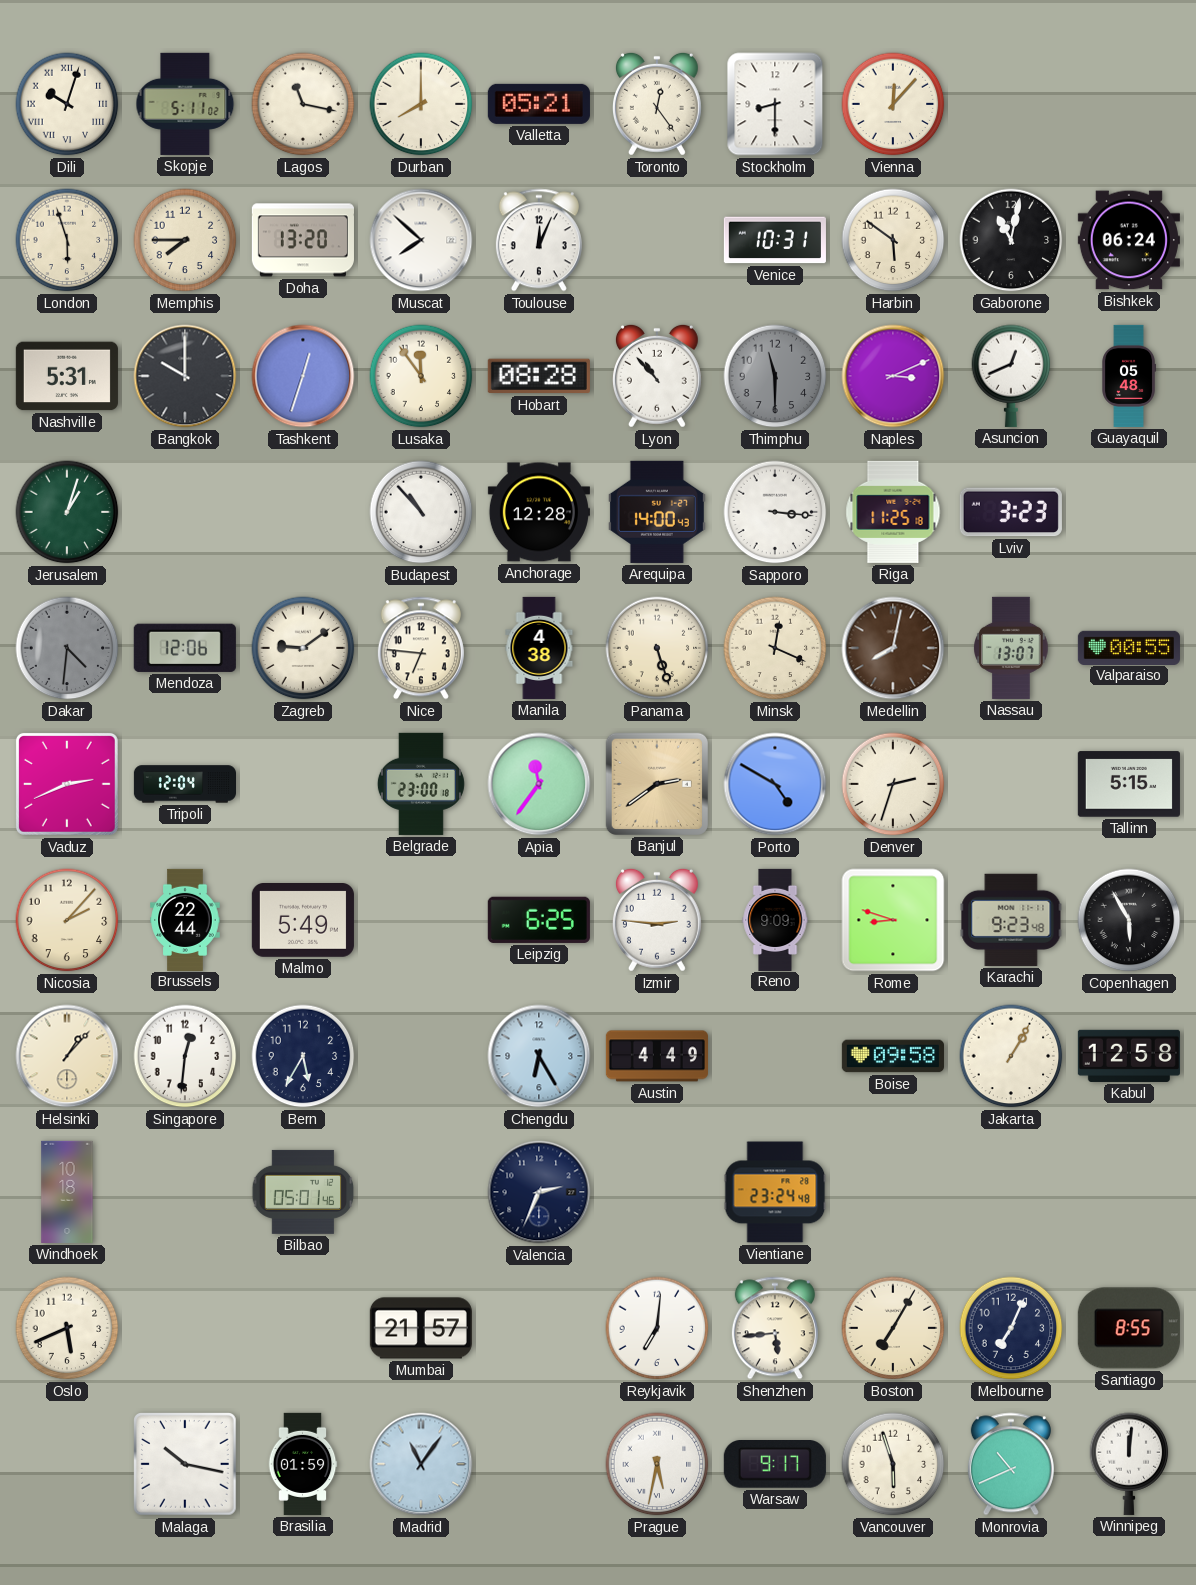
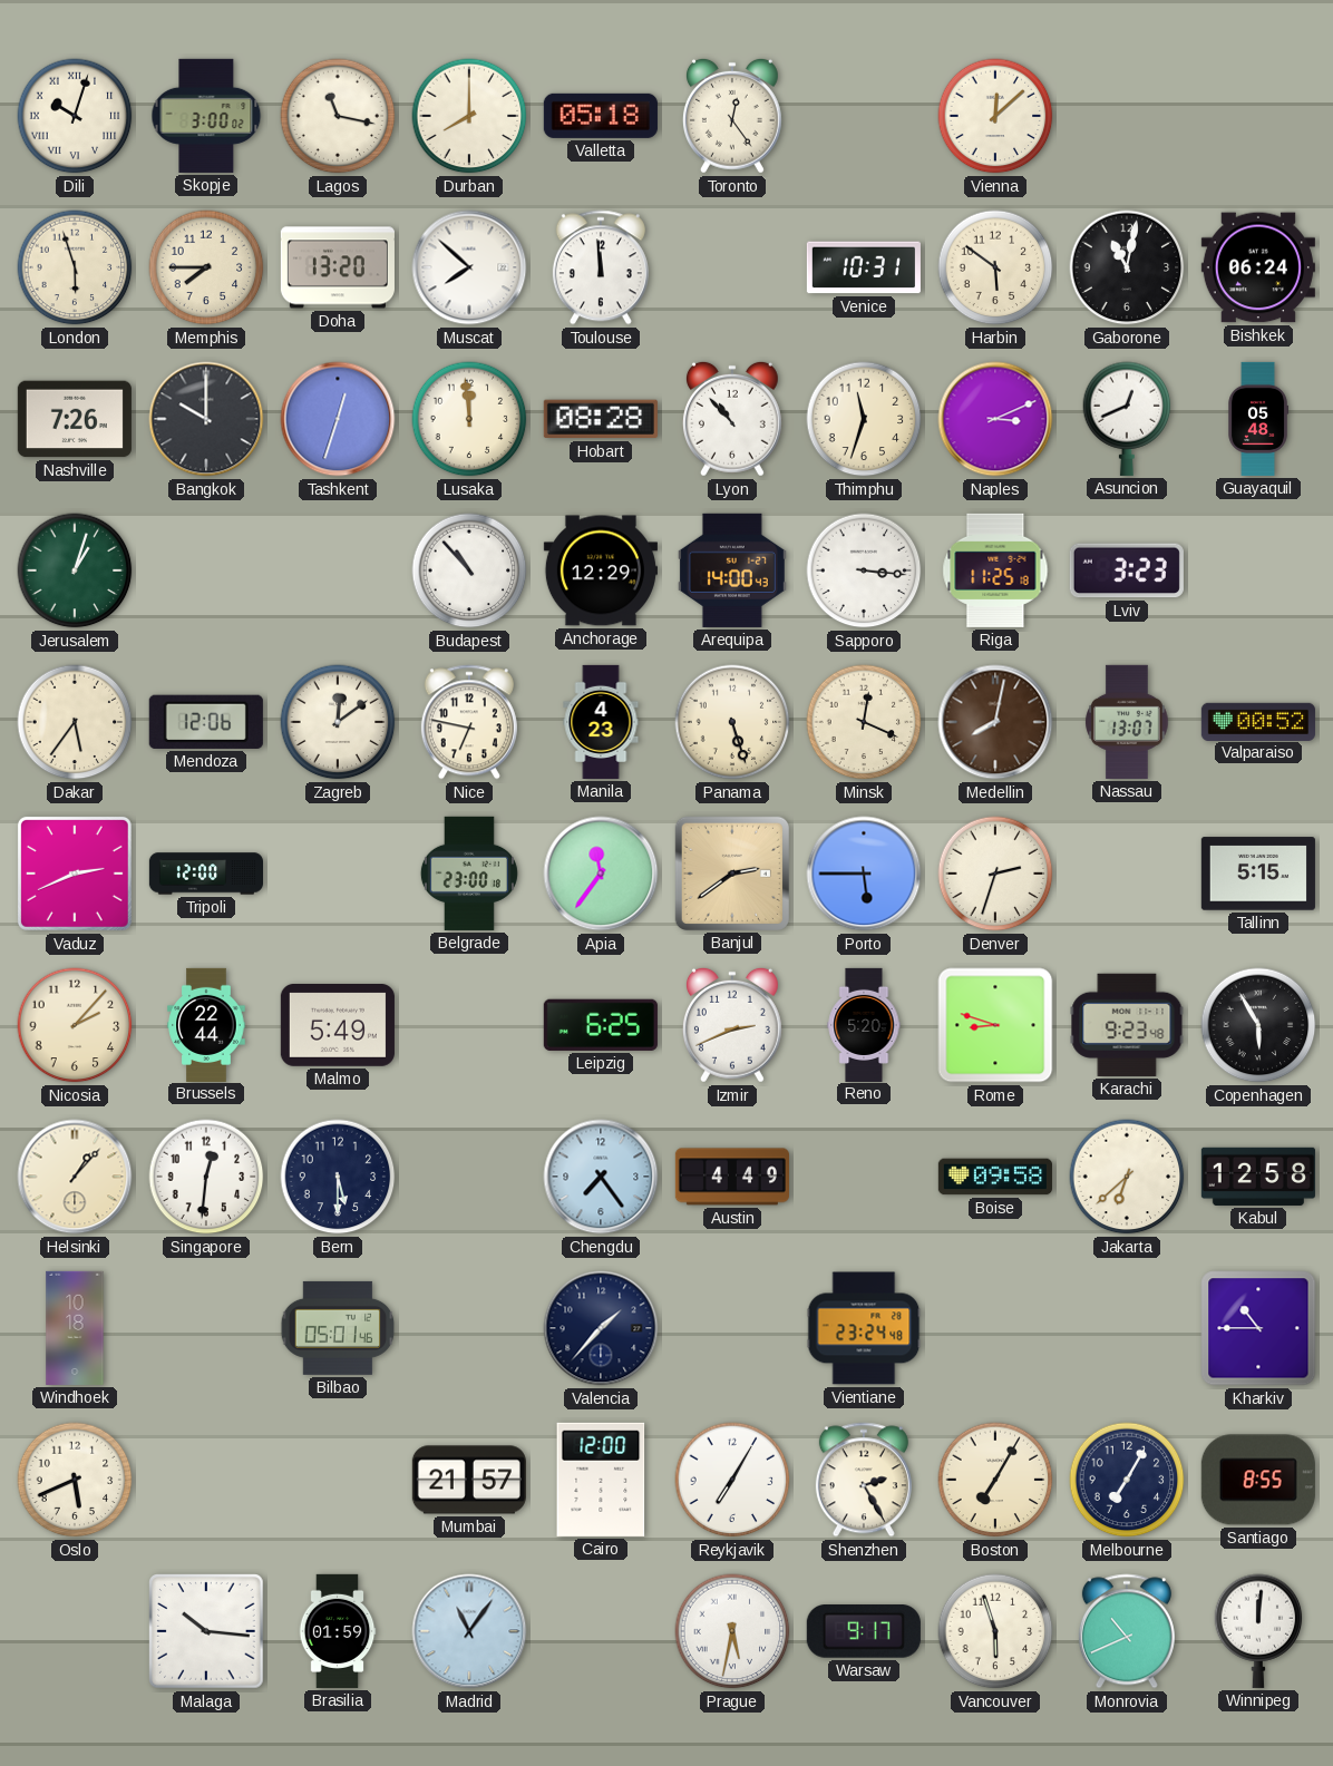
Skopje: 5:11 -> 3:00
Valletta: 05:21 -> 05:18
Stockholm: 8:30 -> none
Vienna: 12:07 -> 12:08
Toulouse: 12:04 -> 11:59
Nashville: 5:31 -> 7:26
Lusaka: 11:54 -> 11:59
Thimphu: 11:30 -> 11:33
Thimphu dial: grey -> cream
Anchorage: 12:28 -> 12:29
Dakar: 4:31 -> 5:36
Dakar dial: grey -> cream
Zagreb: 9:09 -> 12:09
Nice: 6:46 -> 6:47
Manila: 4:38 -> 4:23
Valparaiso: 00:55 -> 00:52
Tripoli: 12:04 -> 12:00
Porto: 4:50 -> 5:45
Izmir: 2:46 -> 2:41
Reno: 9:09 -> 5:20
Bern: 5:35 -> 5:30
Chengdu: 6:25 -> 7:24
Jakarta: 1:05 -> 6:38
Valencia: 2:34 -> 1:37
Kharkiv: none -> 10:45
Cairo: none -> 12:00
Reykjavik: 7:01 -> 7:05
Shenzhen: 5:44 -> 2:25
Melbourne: 7:04 -> 7:05
Malaga: 10:17 -> 10:16
